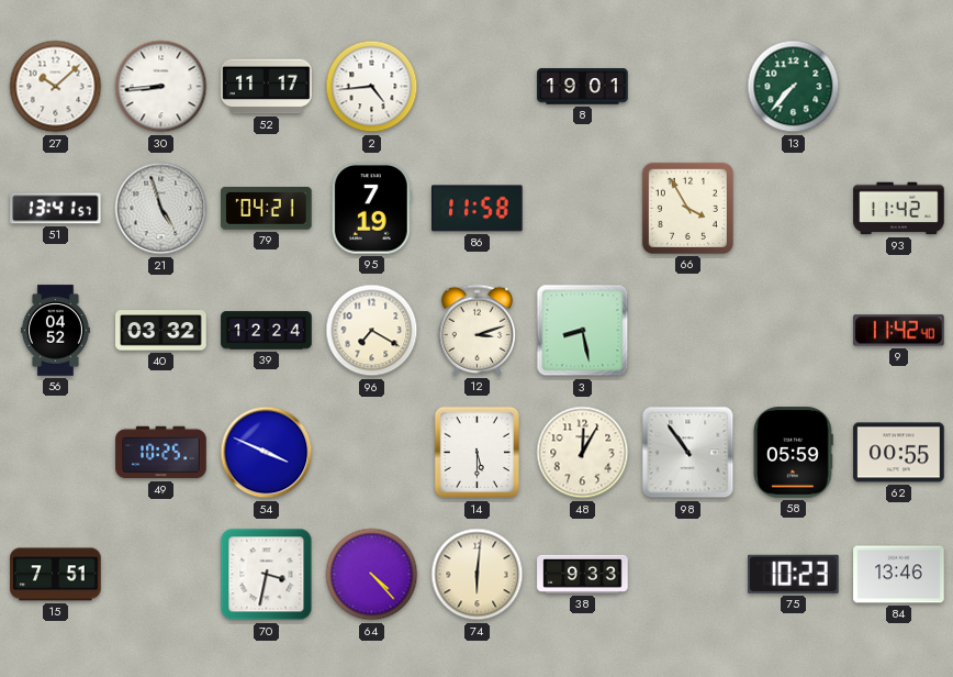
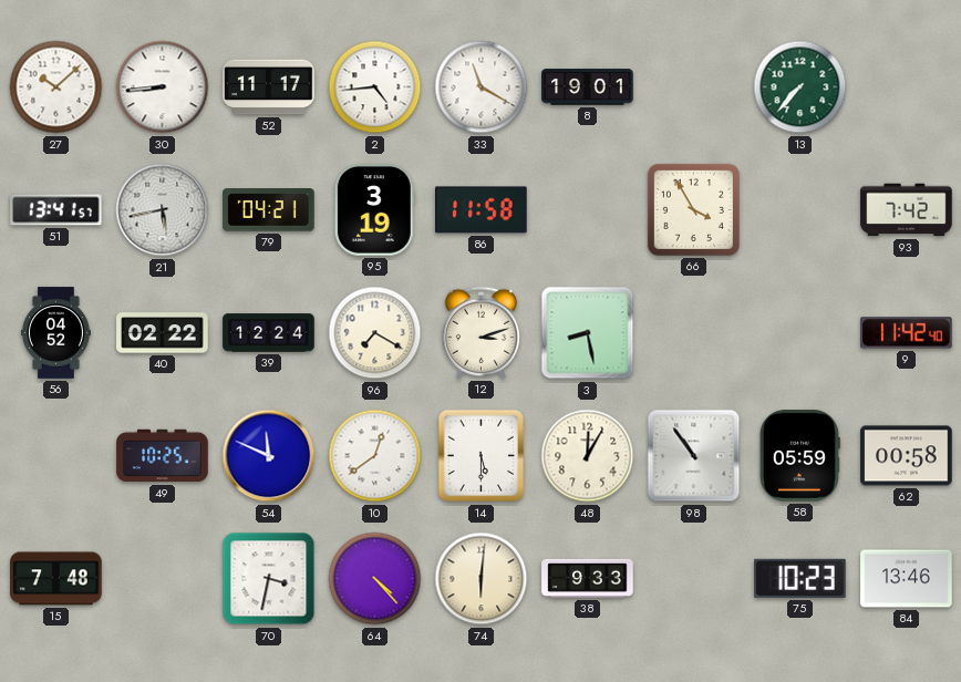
33: none -> 11:20
21: 4:57 -> 5:43
95: 7:19 -> 3:19
93: 11:42 -> 7:42
40: 03:32 -> 02:22
54: 3:49 -> 11:49
10: none -> 12:39
62: 00:55 -> 00:58
15: 7:51 -> 7:48
